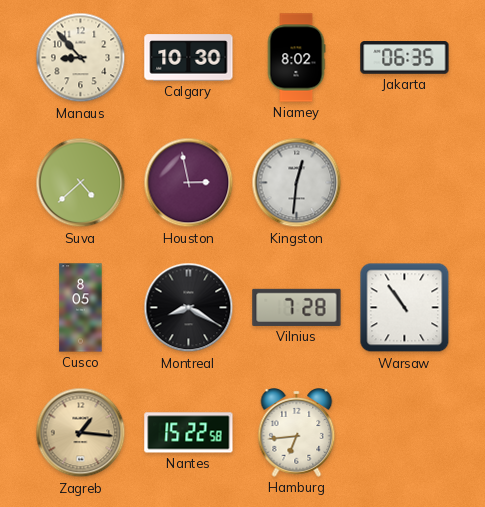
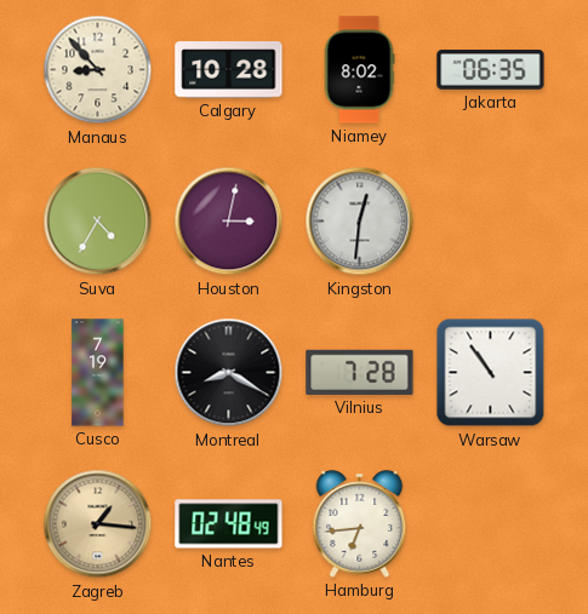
Calgary: 10:30 -> 10:28
Suva: 4:38 -> 4:35
Houston: 2:58 -> 3:02
Cusco: 8:05 -> 7:19
Nantes: 15:22 -> 02:48
